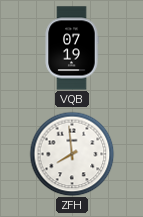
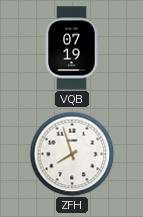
ZFH: 7:59 -> 7:57
